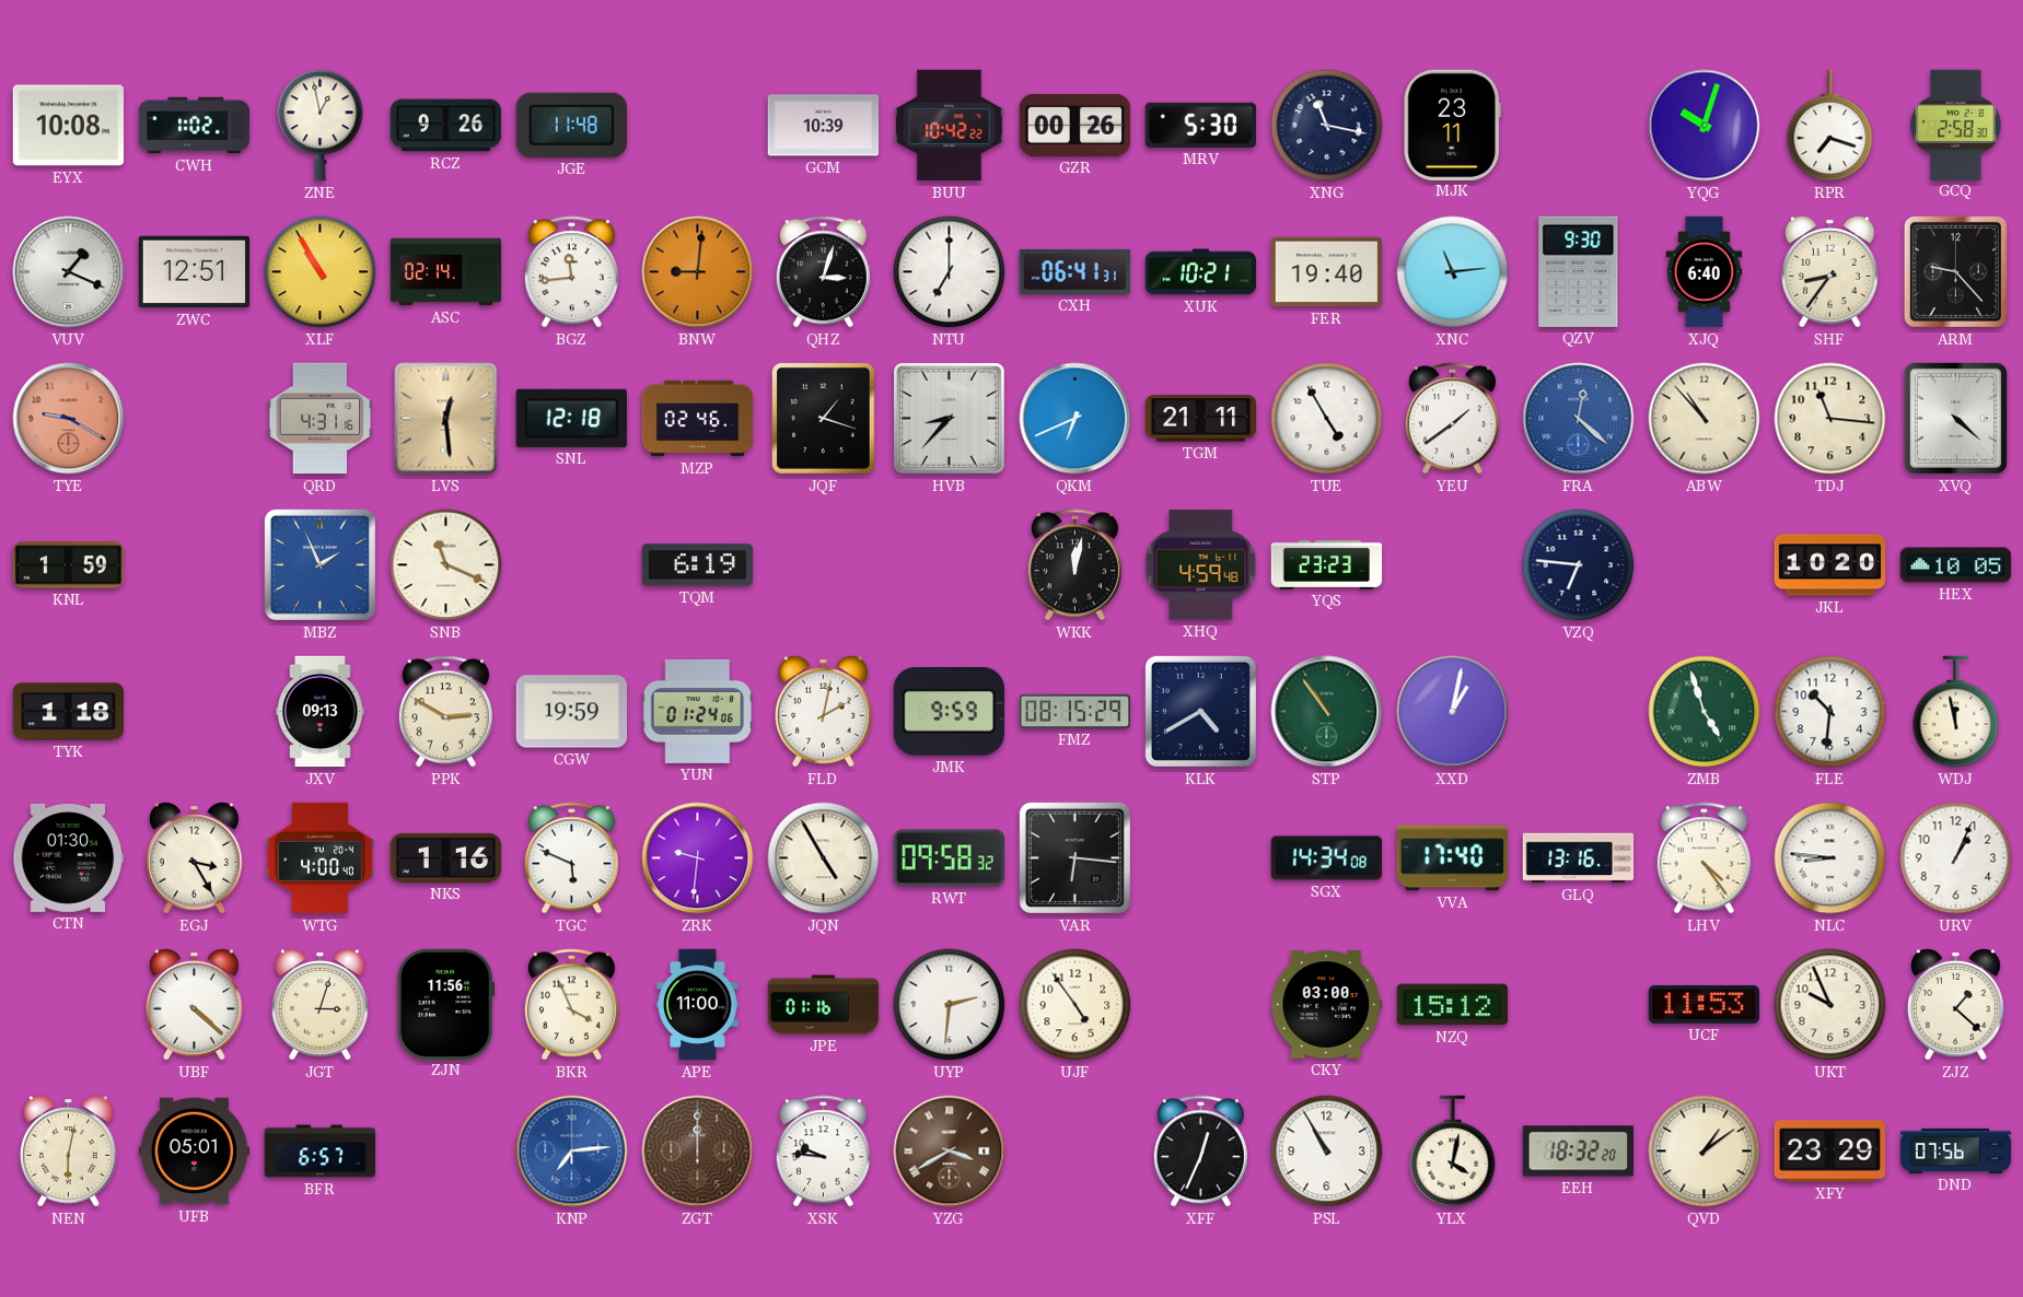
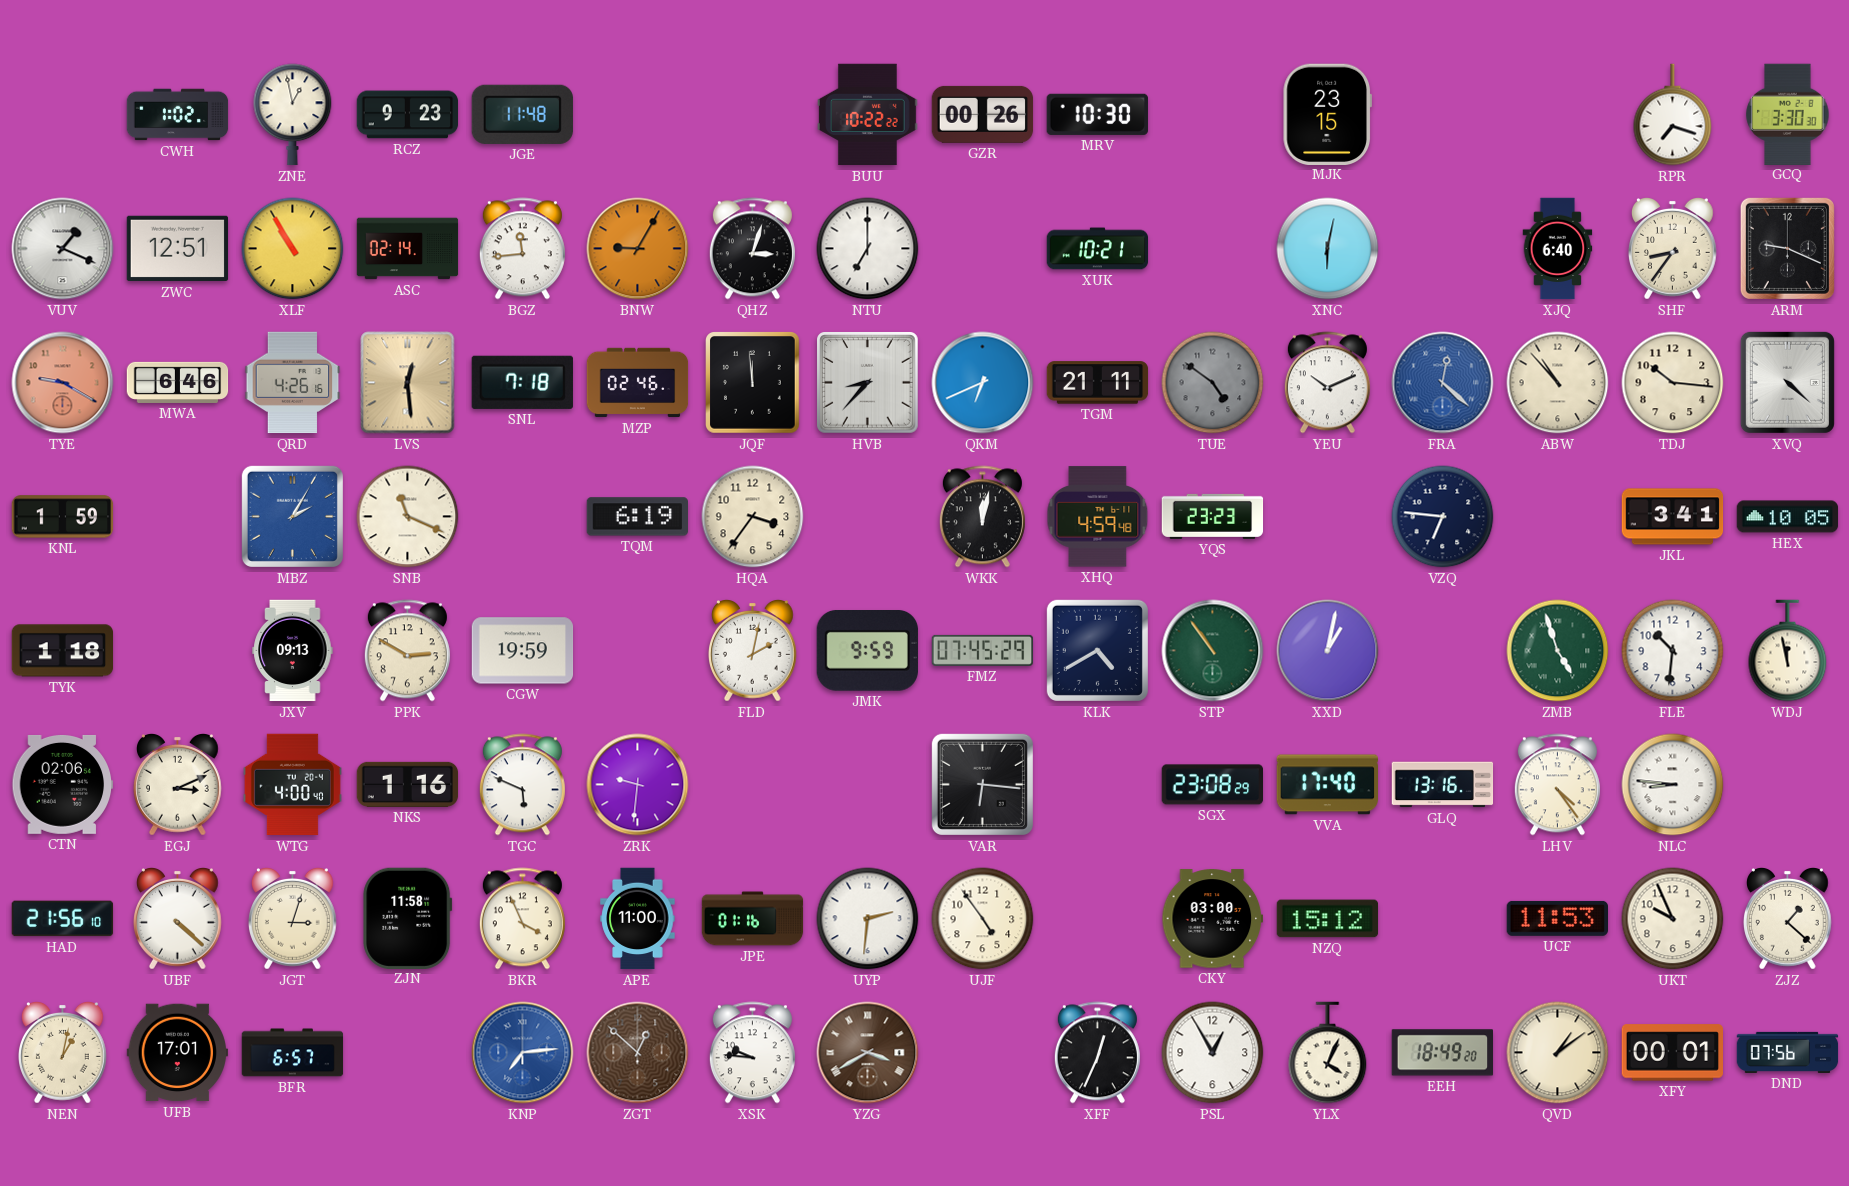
EYX: 10:08 -> none
RCZ: 9:26 -> 9:23
GCM: 10:39 -> none
BUU: 10:42 -> 10:22
MRV: 5:30 -> 10:30
XNG: 11:17 -> none
MJK: 23:11 -> 23:15
YQG: 10:03 -> none
GCQ: 2:58 -> 3:30
BNW: 9:01 -> 9:05
CXH: 06:41 -> none
FER: 19:40 -> none
XNC: 11:14 -> 6:02
QZV: 9:30 -> none
ARM: 9:23 -> 9:19
MWA: none -> 6:46
QRD: 4:31 -> 4:26
SNL: 12:18 -> 7:18
JQF: 1:18 -> 11:59
TUE: 4:55 -> 4:51
TUE dial: white -> grey
YEU: 1:39 -> 10:11
TDJ: 11:16 -> 10:16
MBZ: 1:56 -> 2:05
HQA: none -> 3:36
JKL: 10:20 -> 3:41
YUN: 01:24 -> none
FMZ: 08:15 -> 07:45
CTN: 01:30 -> 02:06
EGJ: 3:25 -> 3:11
JQN: 4:55 -> none
RWT: 09:58 -> none
SGX: 14:34 -> 23:08
URV: 1:04 -> none
HAD: none -> 21:56
ZJN: 11:56 -> 11:58
NEN: 6:02 -> 1:02
UFB: 05:01 -> 17:01
ZGT: 12:00 -> 12:52
PSL: 10:55 -> 12:55
YLX: 4:02 -> 4:04
EEH: 18:32 -> 18:49
XFY: 23:29 -> 00:01
